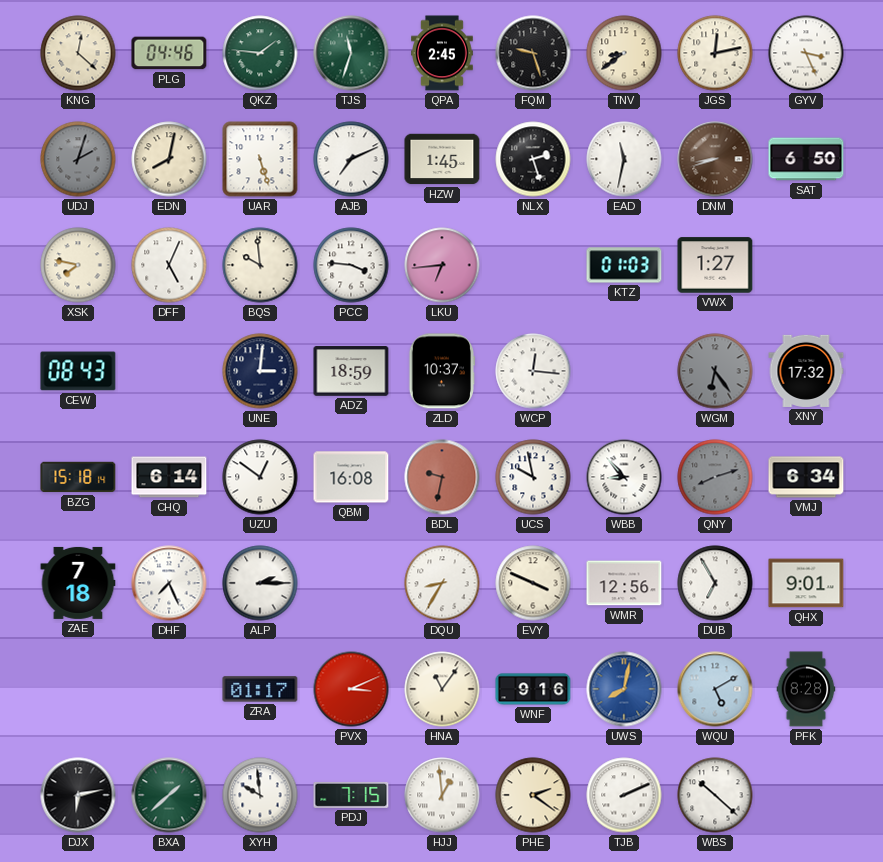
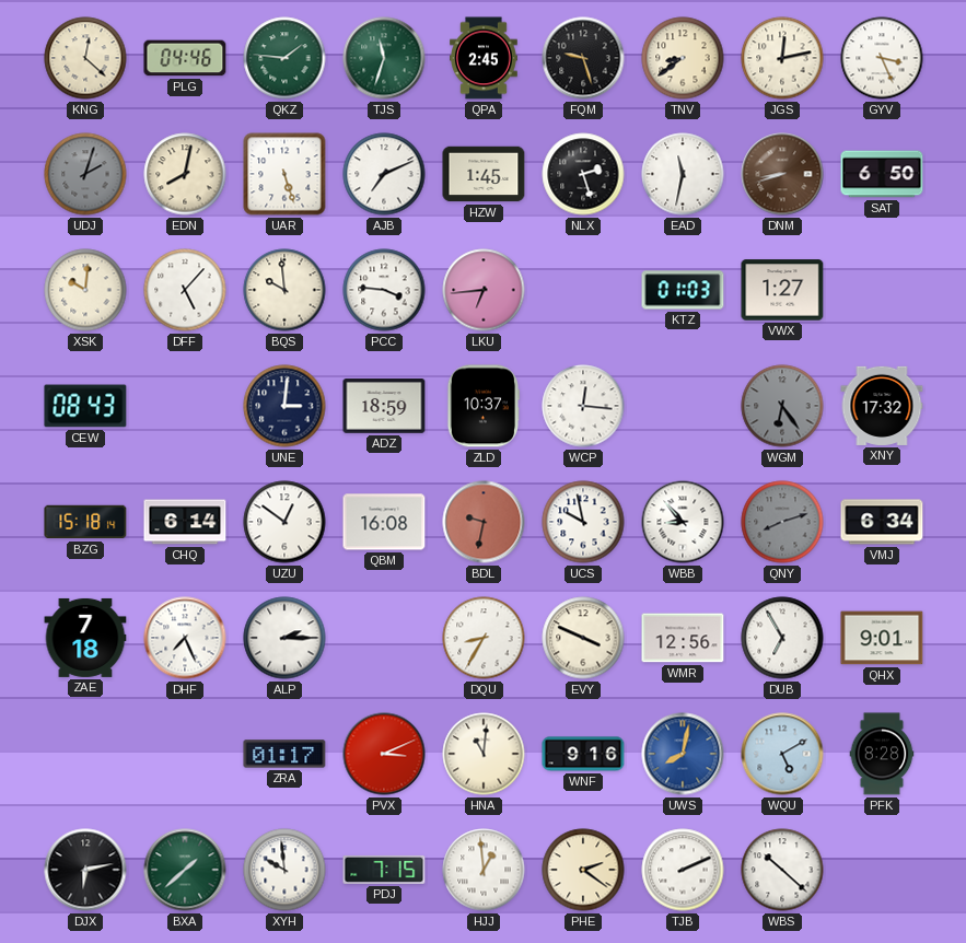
XSK: 7:47 -> 10:01
DFF: 5:04 -> 5:07
HNA: 11:06 -> 11:01
